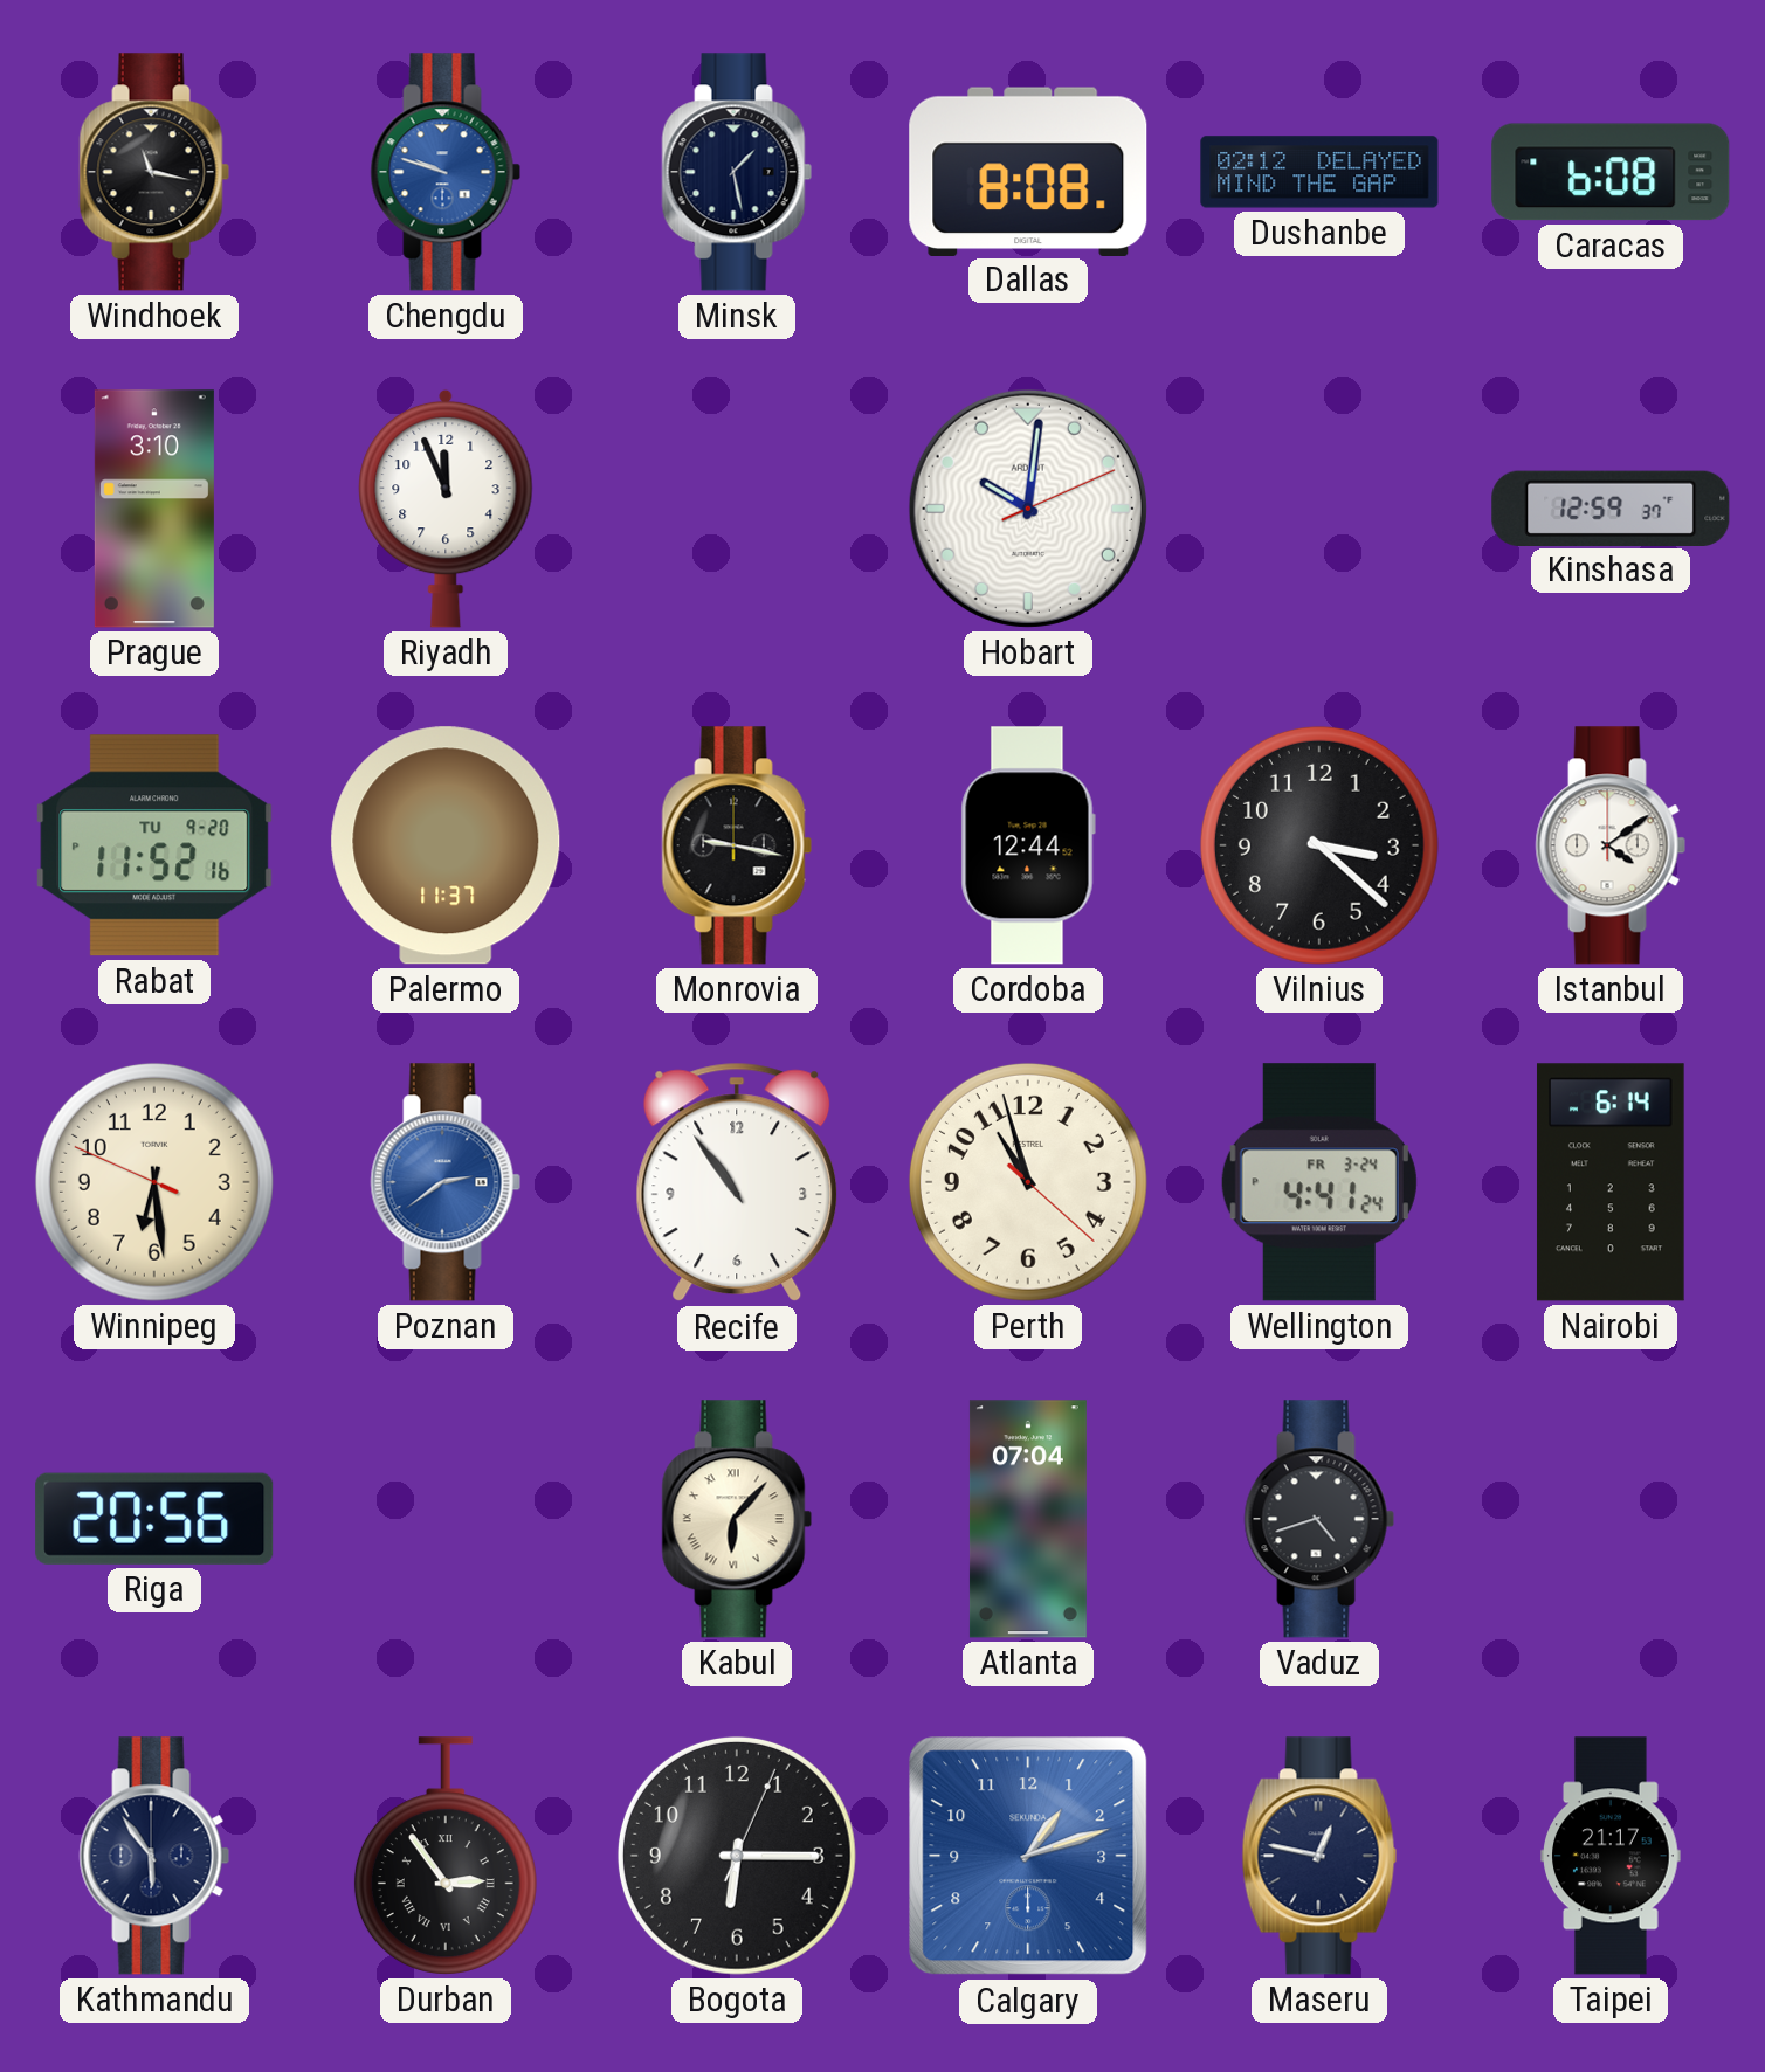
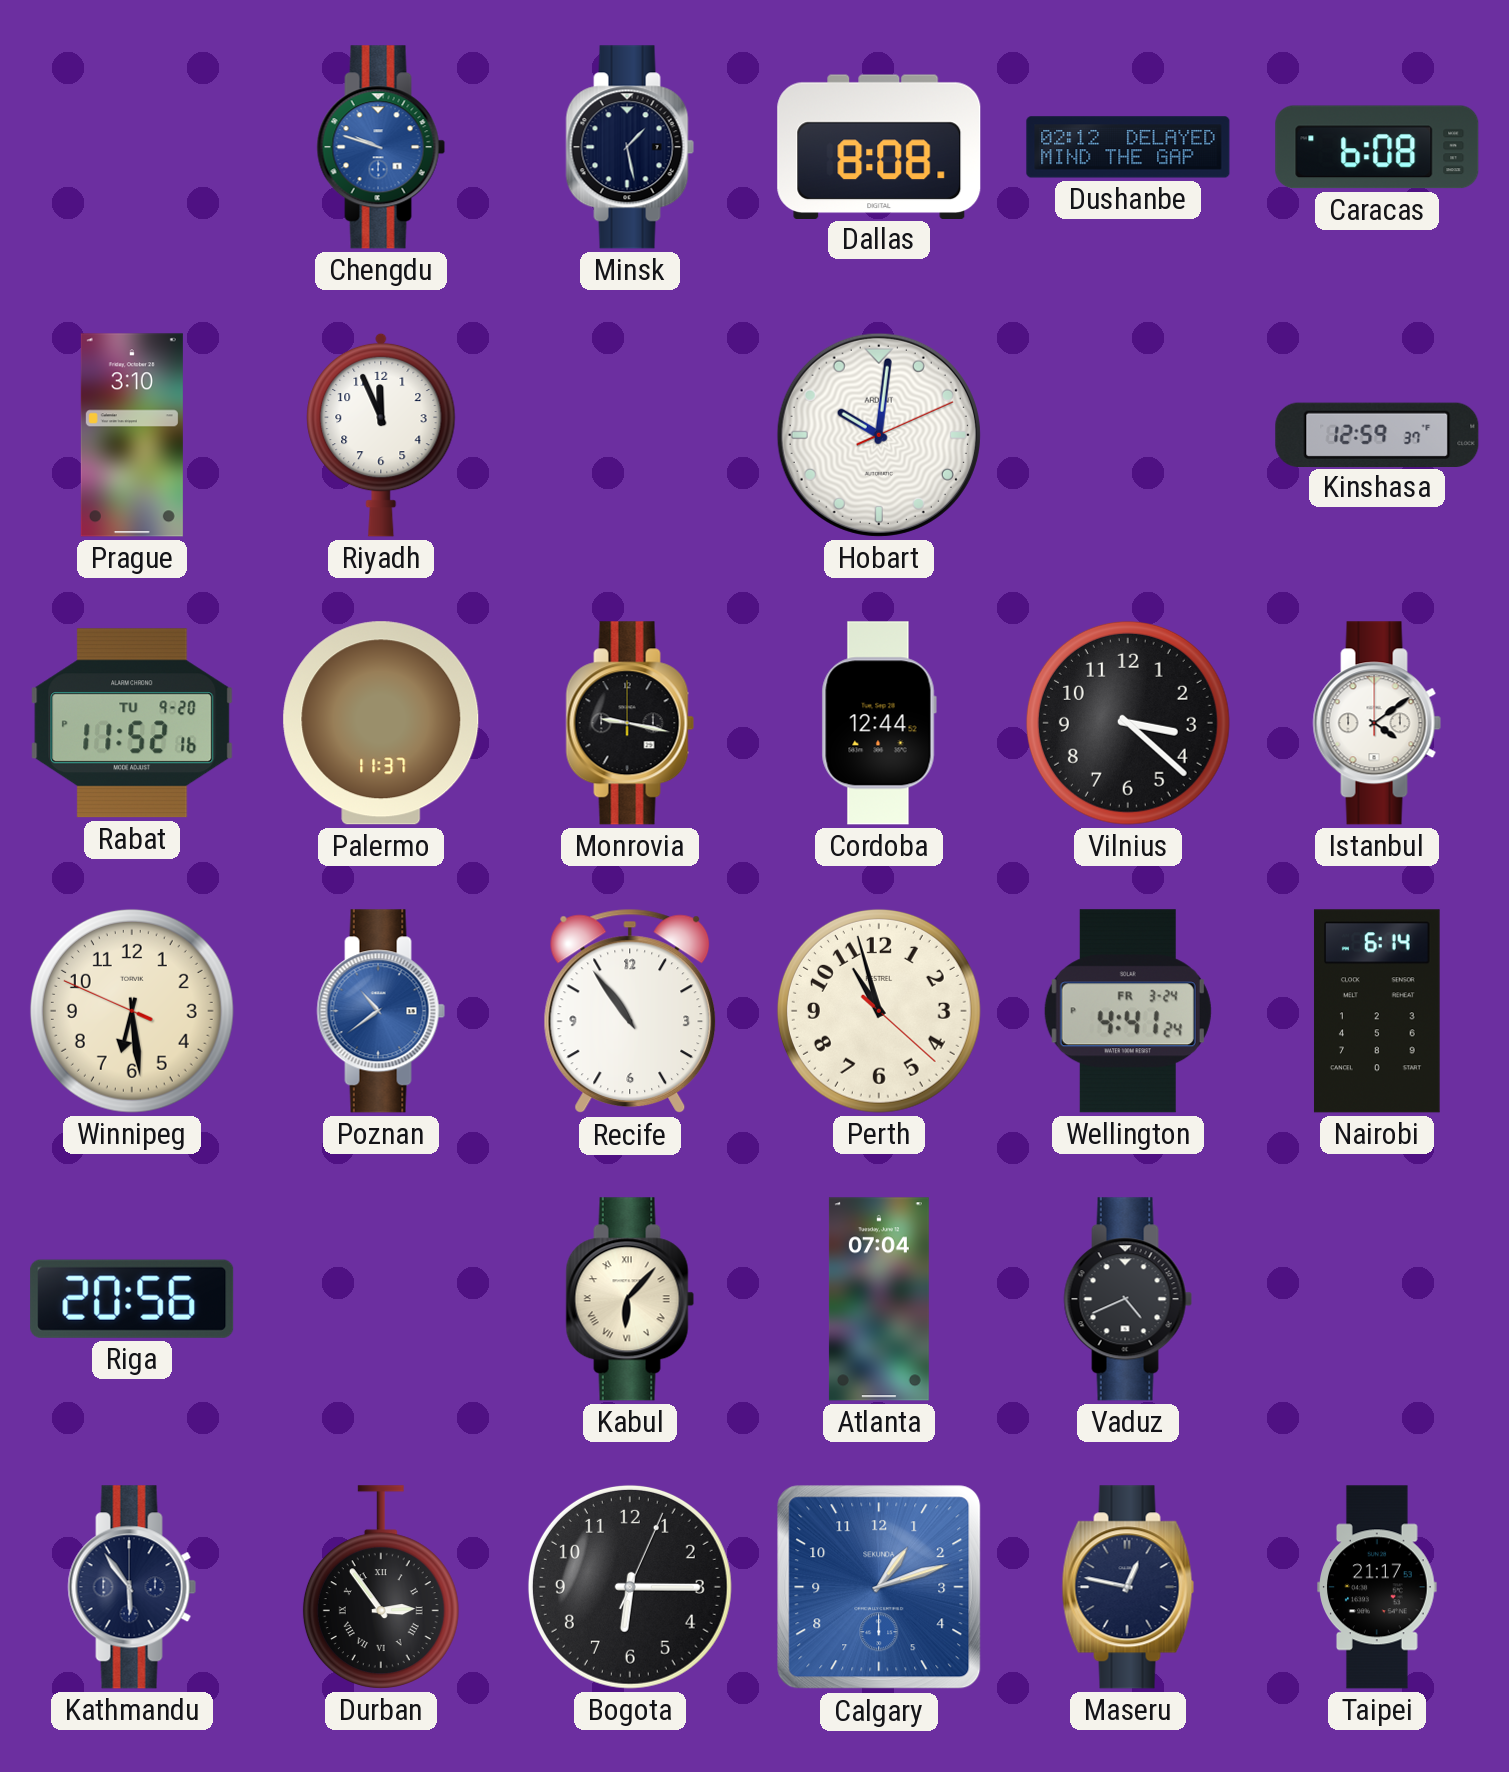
Windhoek: 11:17 -> none
Poznan: 2:39 -> 10:39
Vaduz: 4:42 -> 4:41
